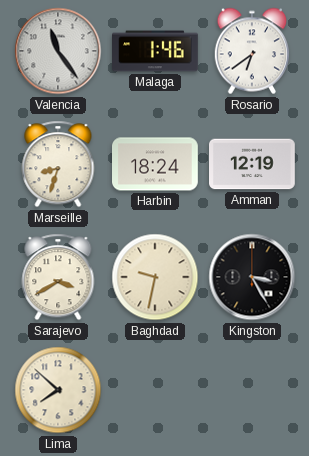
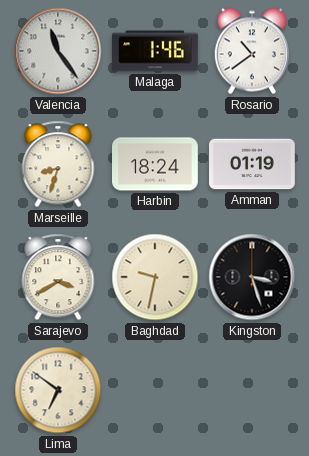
Rosario: 6:39 -> 10:39
Amman: 12:19 -> 01:19
Kingston: 3:25 -> 3:27
Lima: 7:52 -> 6:51
